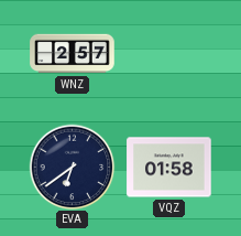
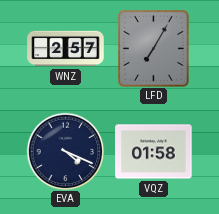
LFD: none -> 7:05
EVA: 6:39 -> 4:19
